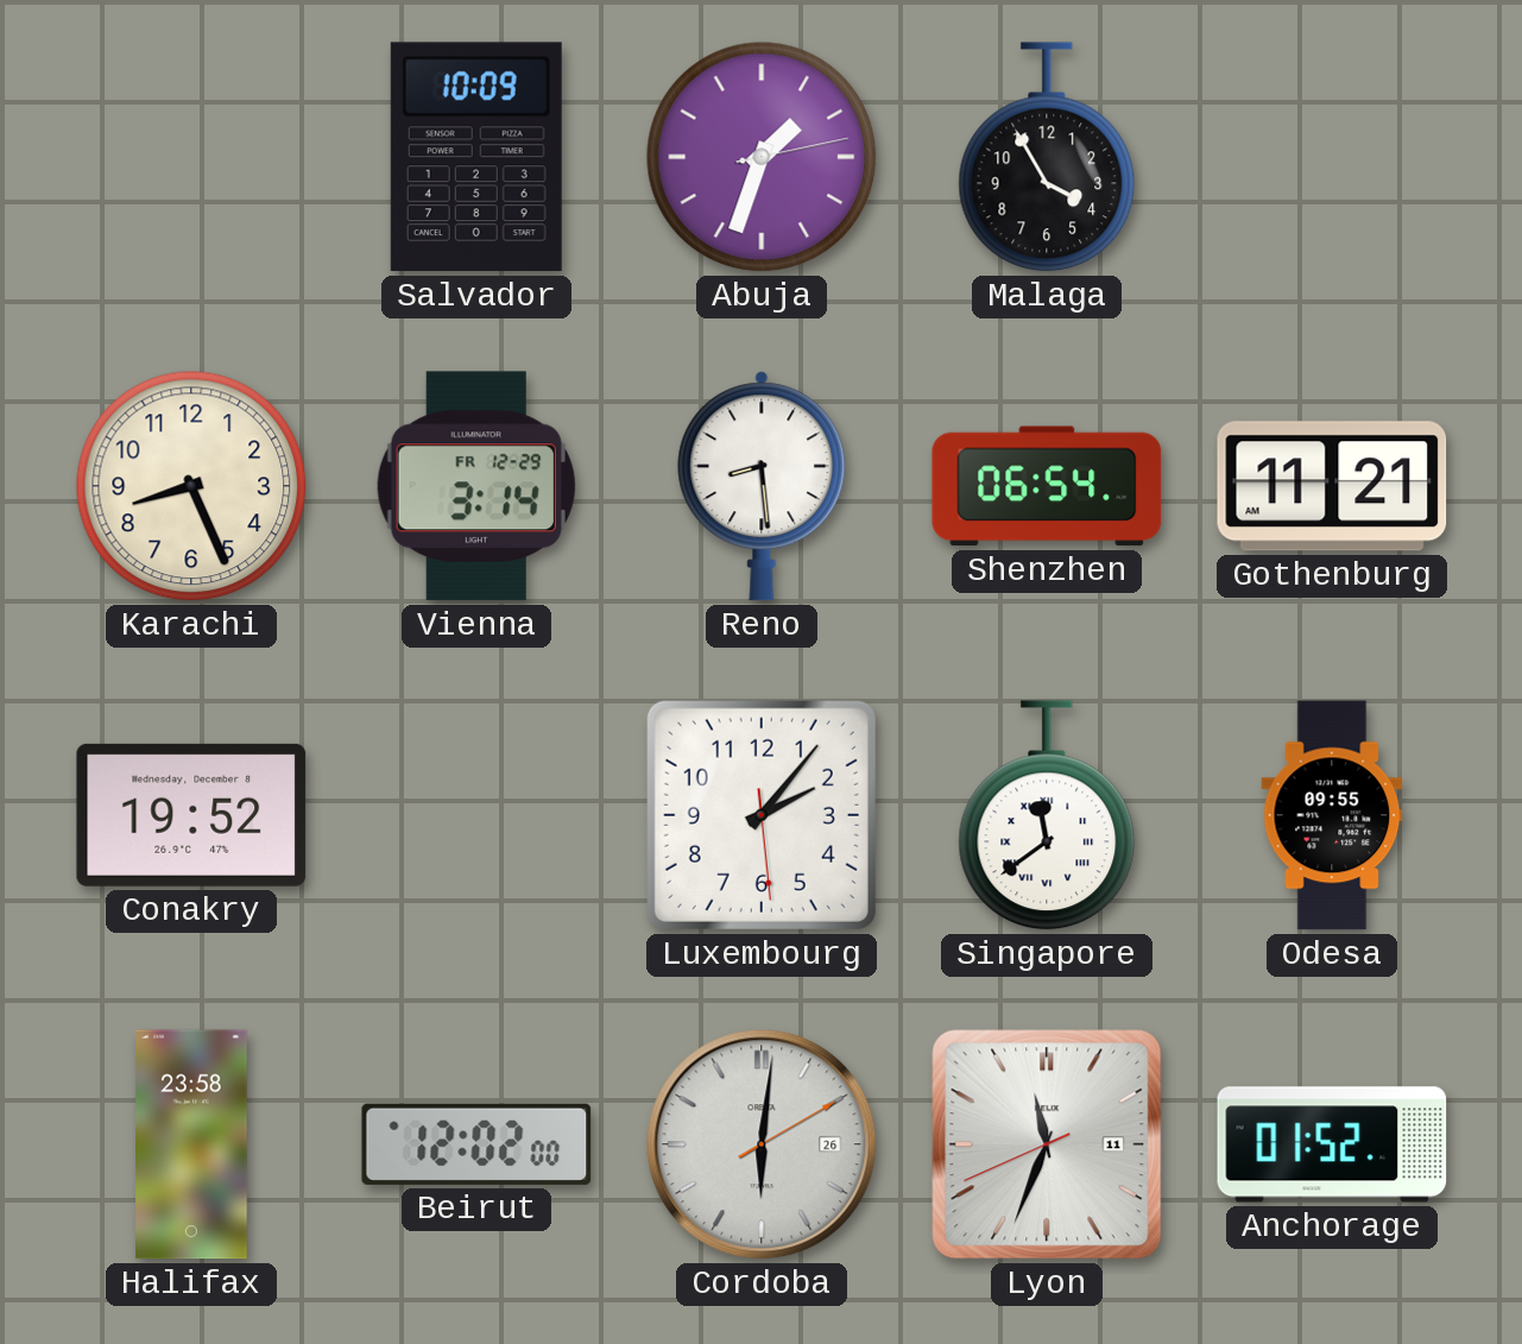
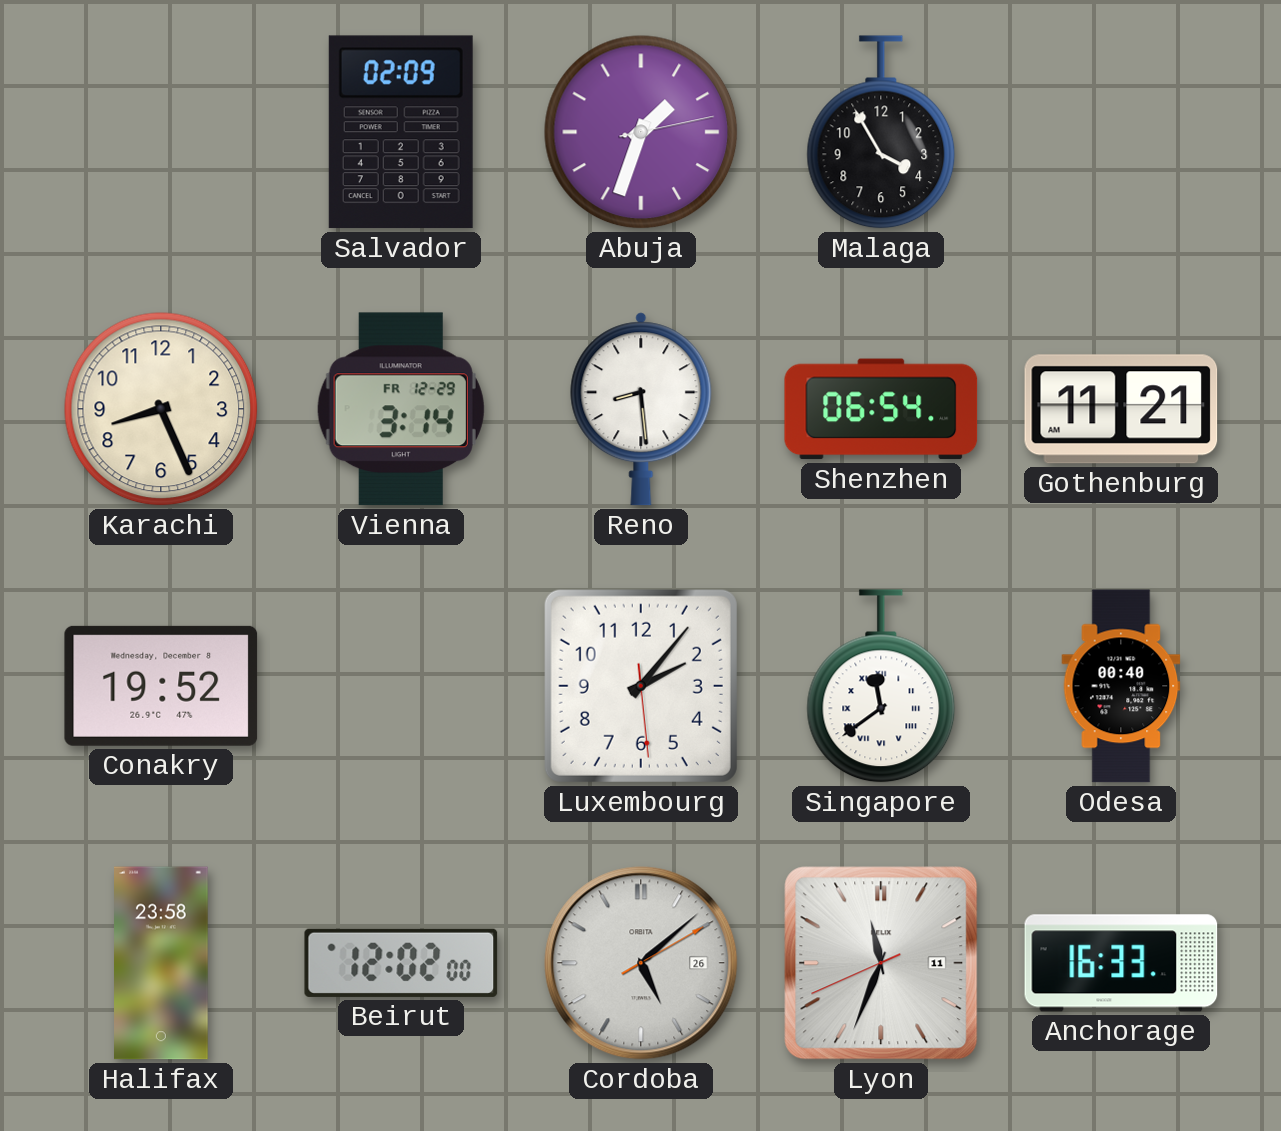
Salvador: 10:09 -> 02:09
Odesa: 09:55 -> 00:40
Cordoba: 6:01 -> 5:08
Anchorage: 01:52 -> 16:33
